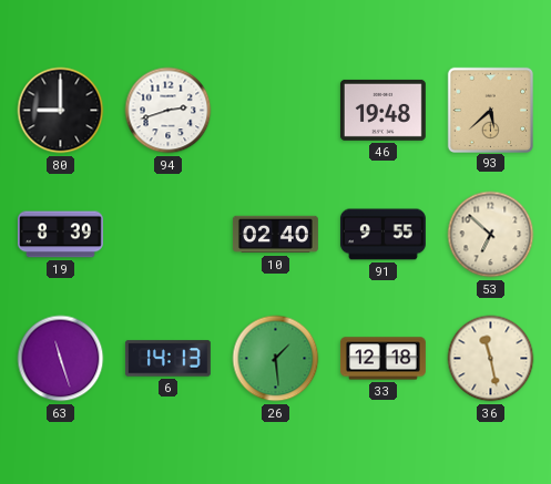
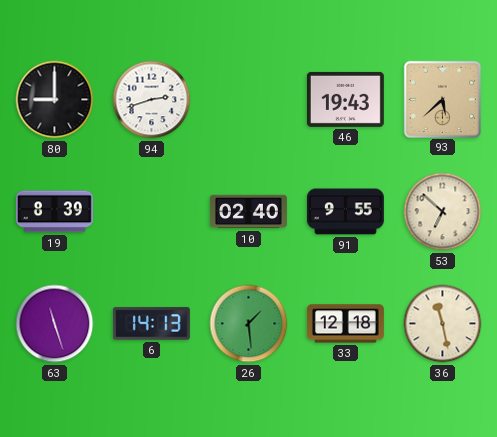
46: 19:48 -> 19:43
